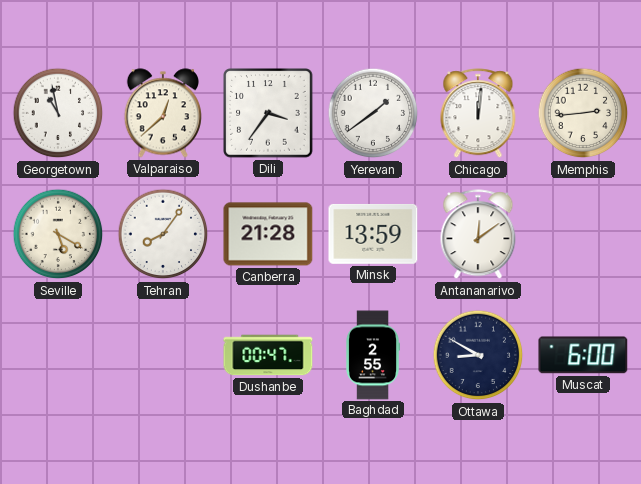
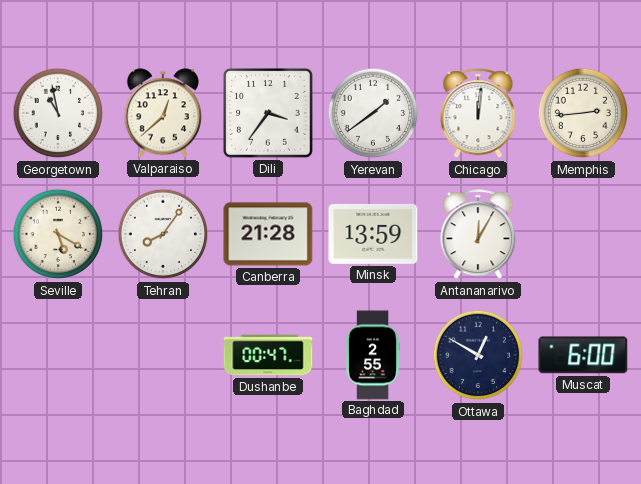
Antananarivo: 12:09 -> 12:05
Ottawa: 8:50 -> 12:50
